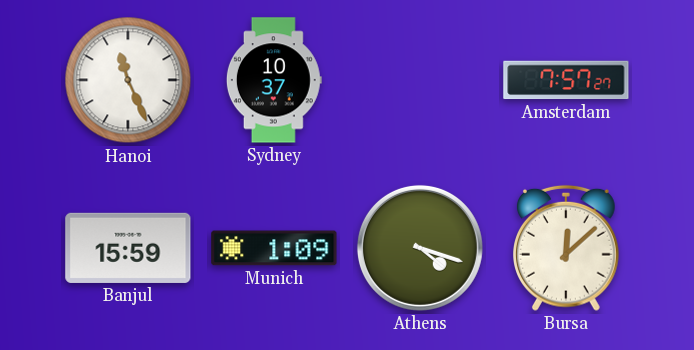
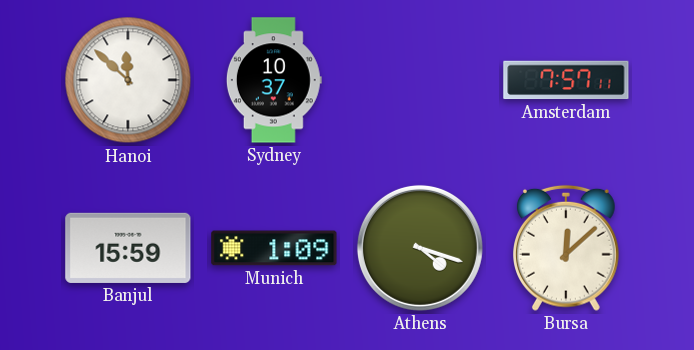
Hanoi: 11:26 -> 11:52
Amsterdam: 7:57:27 -> 7:57:11
